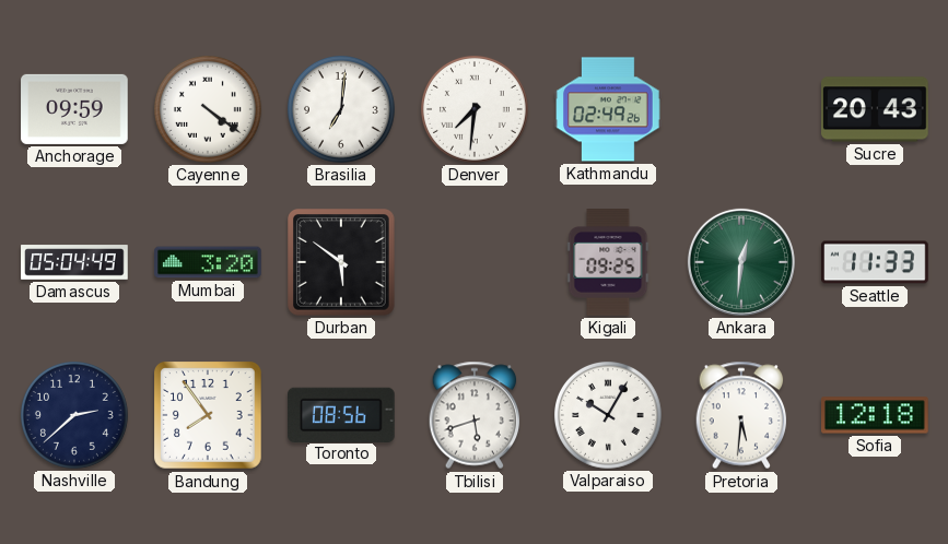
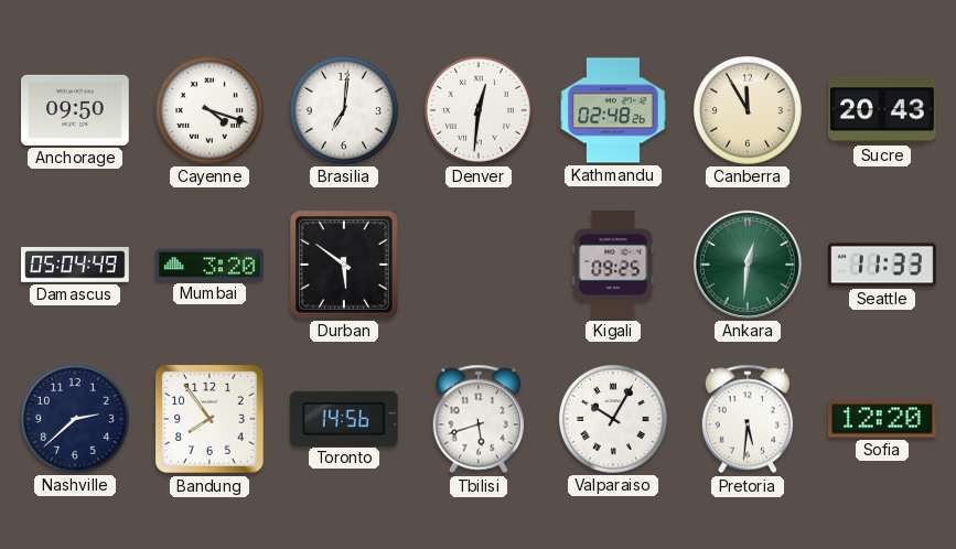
Anchorage: 09:59 -> 09:50
Cayenne: 4:21 -> 4:18
Denver: 7:31 -> 12:31
Kathmandu: 02:49 -> 02:48
Canberra: none -> 11:55
Toronto: 08:56 -> 14:56
Sofia: 12:18 -> 12:20
